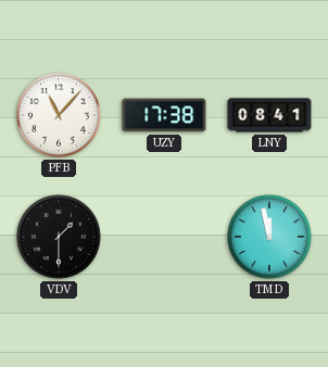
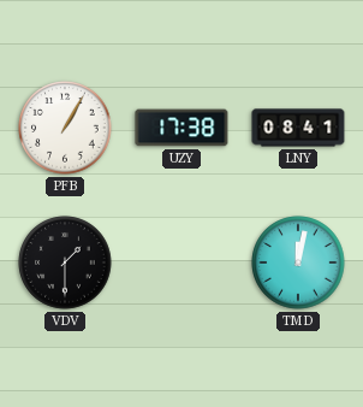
PFB: 11:07 -> 1:05
TMD: 11:58 -> 12:02
